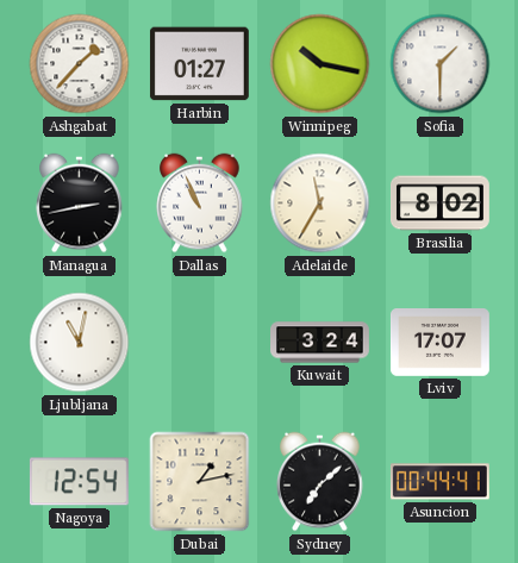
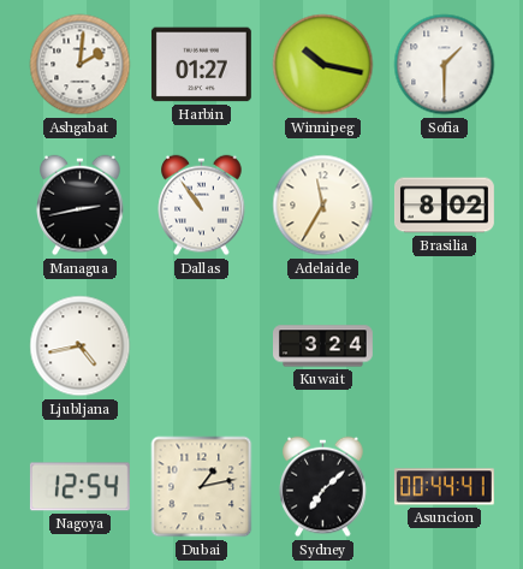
Ashgabat: 1:37 -> 2:01
Dallas: 10:56 -> 10:54
Ljubljana: 11:02 -> 4:43
Lviv: 17:07 -> none
